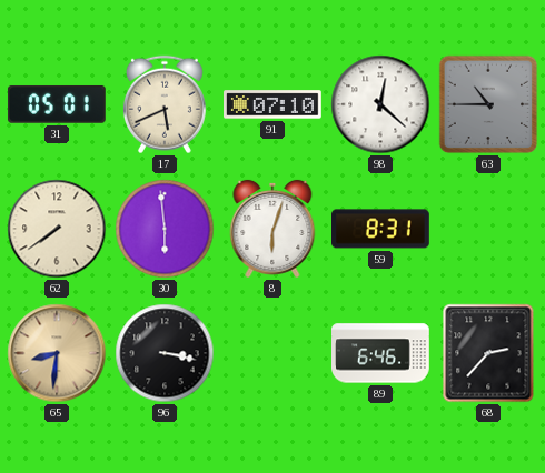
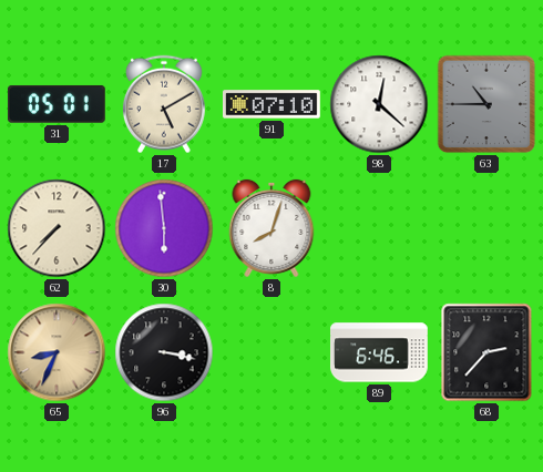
17: 5:41 -> 5:10
62: 7:39 -> 7:37
8: 6:03 -> 8:03
59: 8:31 -> none
65: 8:31 -> 8:34
